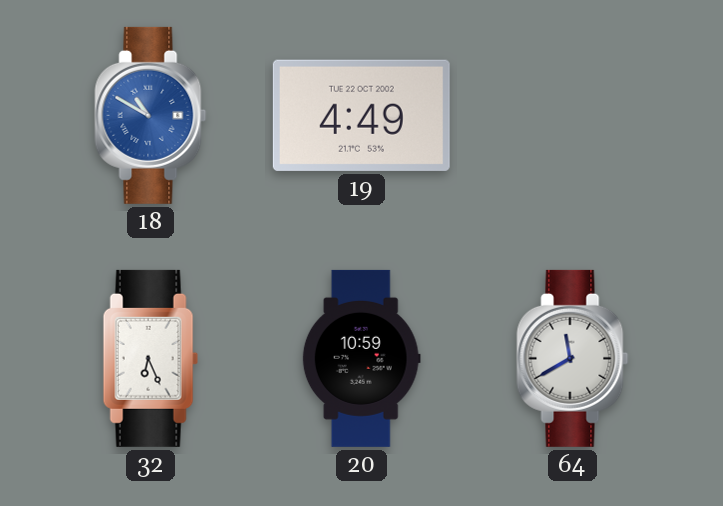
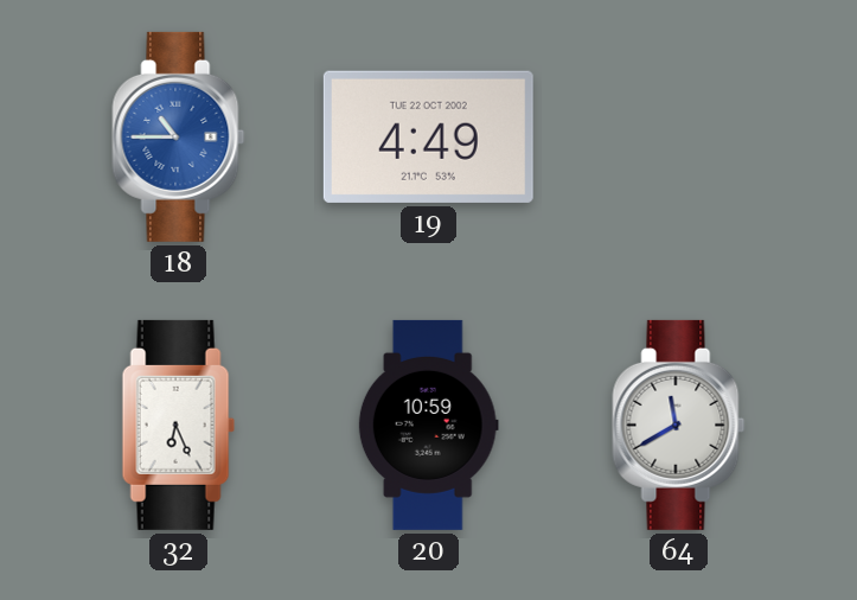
18: 10:50 -> 10:45
